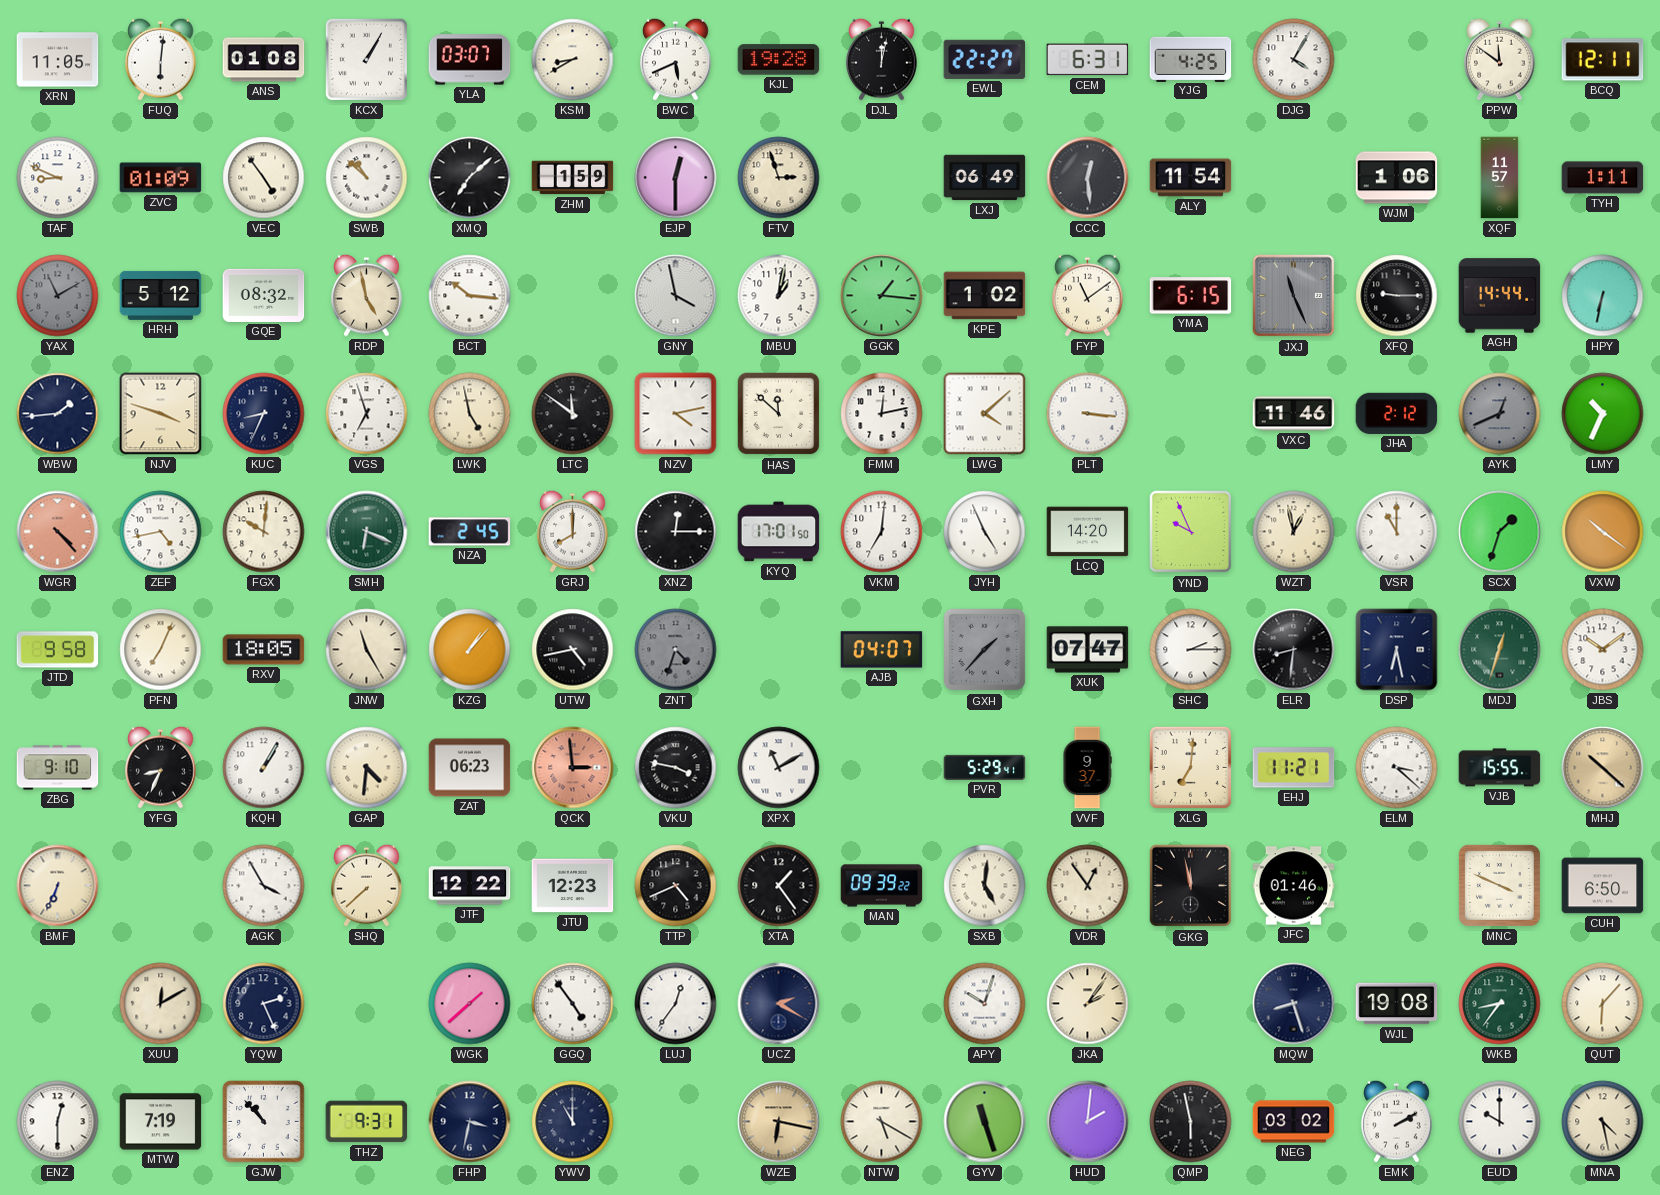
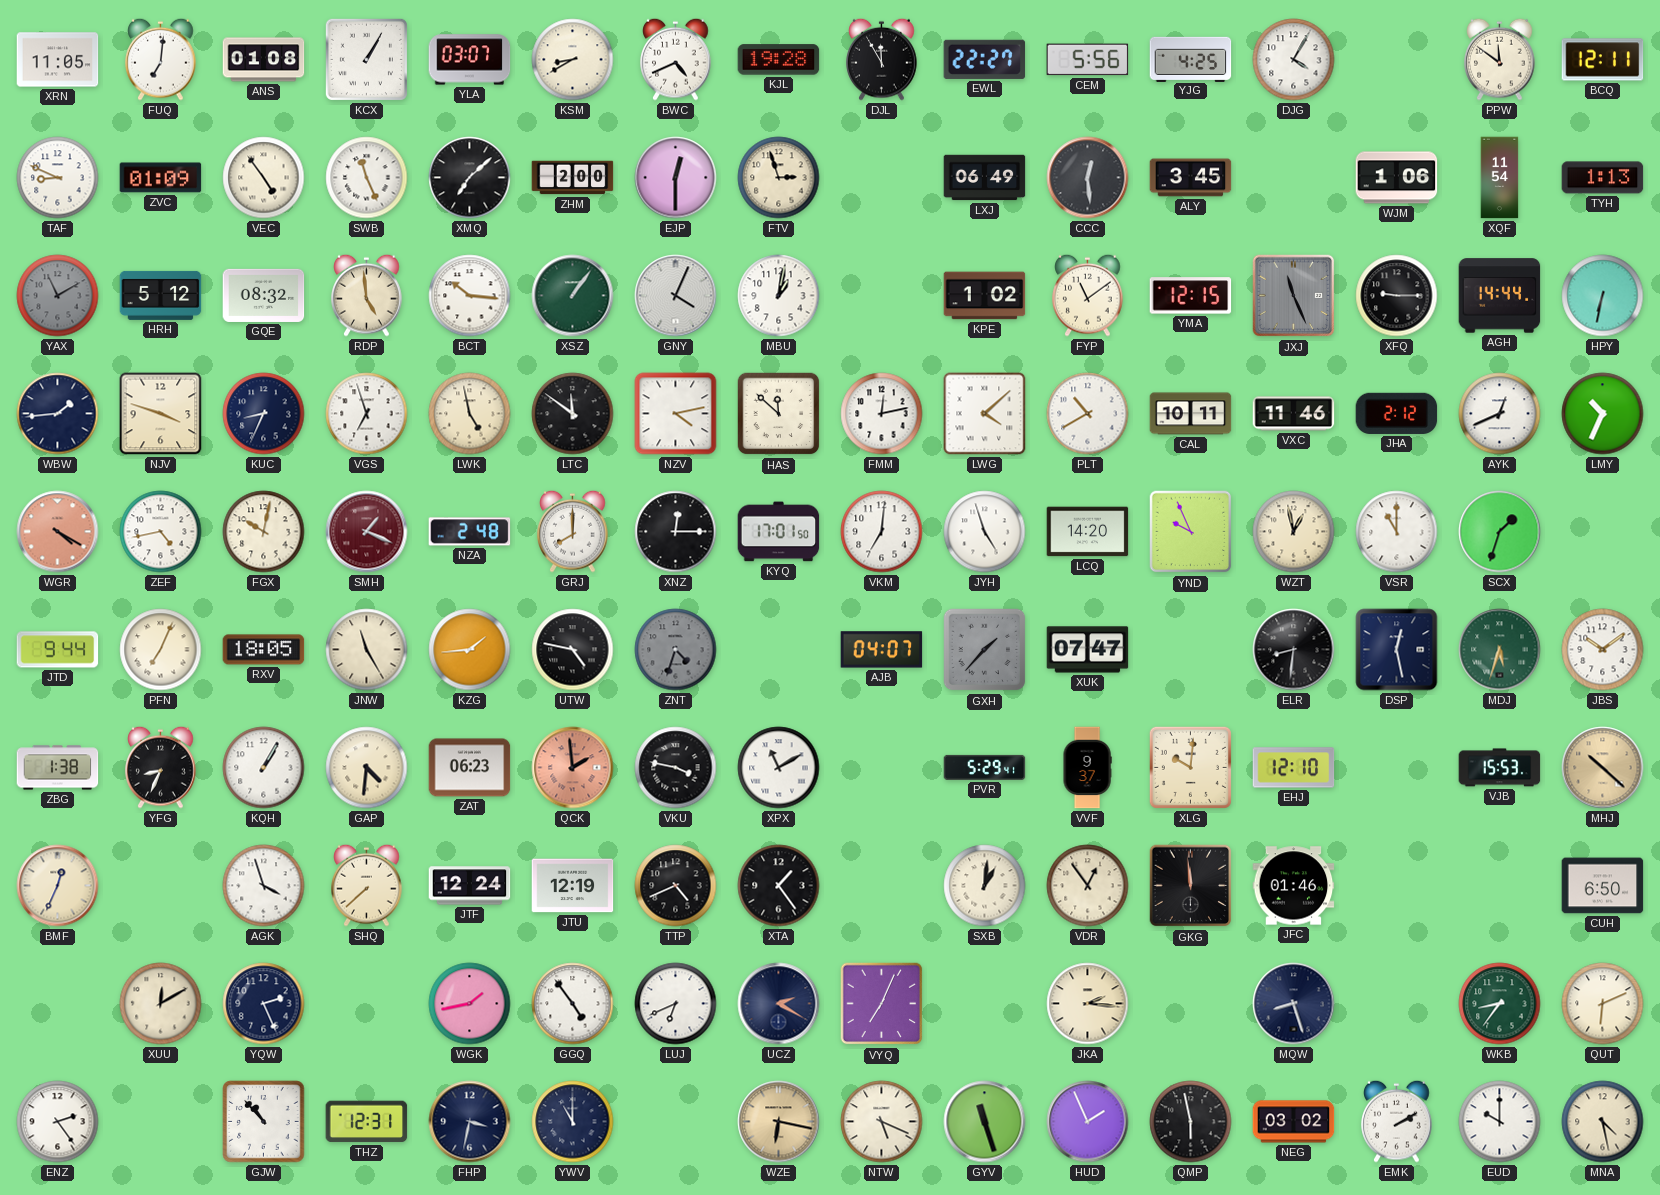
FUQ: 6:01 -> 7:01
BWC: 5:41 -> 4:41
DJL: 12:02 -> 11:55
CEM: 6:31 -> 5:56
SWB: 10:52 -> 11:26
ZHM: 1:59 -> 2:00
ALY: 11:54 -> 3:45
XQF: 11:57 -> 11:54
TYH: 1:11 -> 1:13
RDP: 4:58 -> 4:59
XSZ: none -> 1:06
GNY: 3:58 -> 4:04
GGK: 1:16 -> none
YMA: 6:15 -> 12:15
PLT: 3:16 -> 10:40
CAL: none -> 10:11
AYK dial: grey -> white
WGR: 4:23 -> 4:20
FGX: 10:01 -> 10:02
SMH: 6:19 -> 1:19
SMH dial: green -> burgundy
NZA: 2:45 -> 2:48
JYH: 4:56 -> 4:57
VXW: 10:21 -> none
JTD: 9:58 -> 9:44
KZG: 1:07 -> 1:44
UTW: 4:43 -> 4:47
SHC: 2:15 -> none
DSP: 6:28 -> 12:28
MDJ: 12:33 -> 5:33
ZBG: 9:10 -> 1:38
QCK: 2:59 -> 1:59
XLG: 7:01 -> 10:01
EHJ: 11:21 -> 12:10
ELM: 3:22 -> none
VJB: 15:55 -> 15:53
BMF: 6:34 -> 12:34
AGK: 3:55 -> 3:57
JTF: 12:22 -> 12:24
JTU: 12:23 -> 12:19
MAN: 09:39 -> none
SXB: 5:01 -> 1:01
GKG: 11:58 -> 11:59
MNC: 3:49 -> none
WGK: 1:38 -> 1:43
LUJ: 12:36 -> 6:41
VYQ: none -> 7:04
APY: 10:03 -> none
JKA: 2:06 -> 2:16
WJL: 19:08 -> none
QUT: 6:07 -> 6:11
ENZ: 12:30 -> 2:24
MTW: 7:19 -> none
THZ: 9:31 -> 12:31
NTW: 5:20 -> 5:19
HUD: 2:01 -> 1:56
